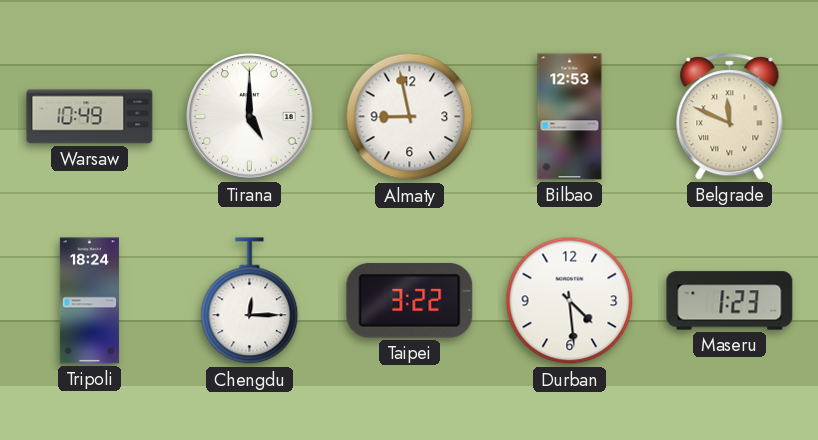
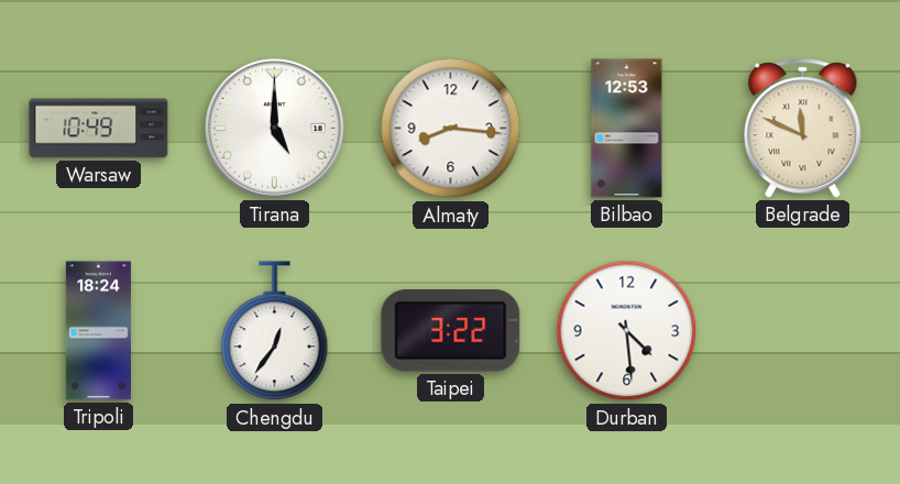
Almaty: 8:58 -> 8:16
Chengdu: 12:15 -> 12:36
Maseru: 1:23 -> none
